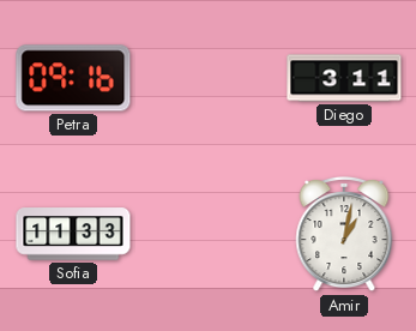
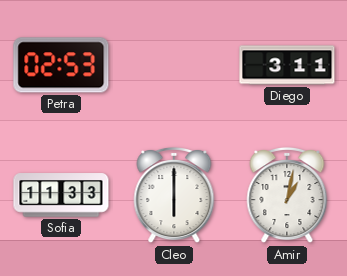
Petra: 09:16 -> 02:53
Cleo: none -> 6:00
